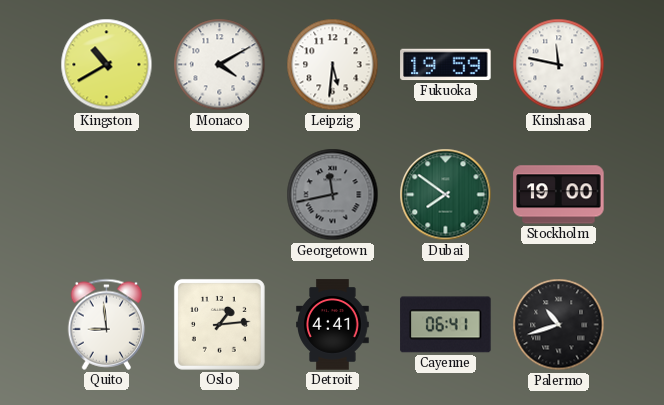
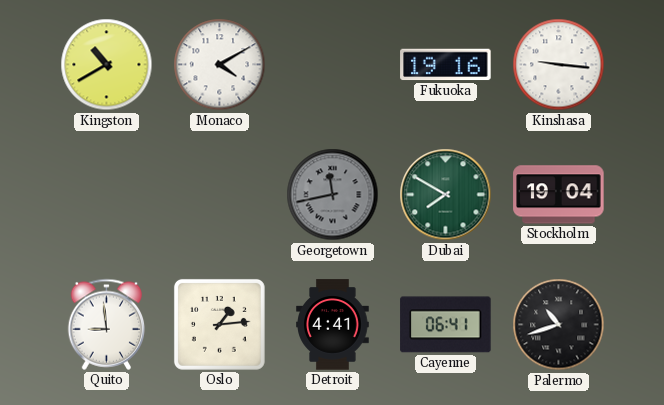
Leipzig: 5:31 -> none
Fukuoka: 19:59 -> 19:16
Kinshasa: 11:47 -> 9:16
Dubai: 7:51 -> 7:50
Stockholm: 19:00 -> 19:04
